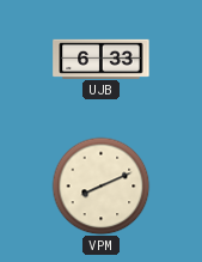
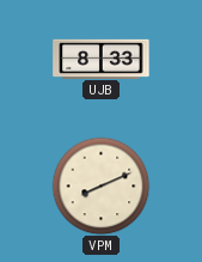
UJB: 6:33 -> 8:33
